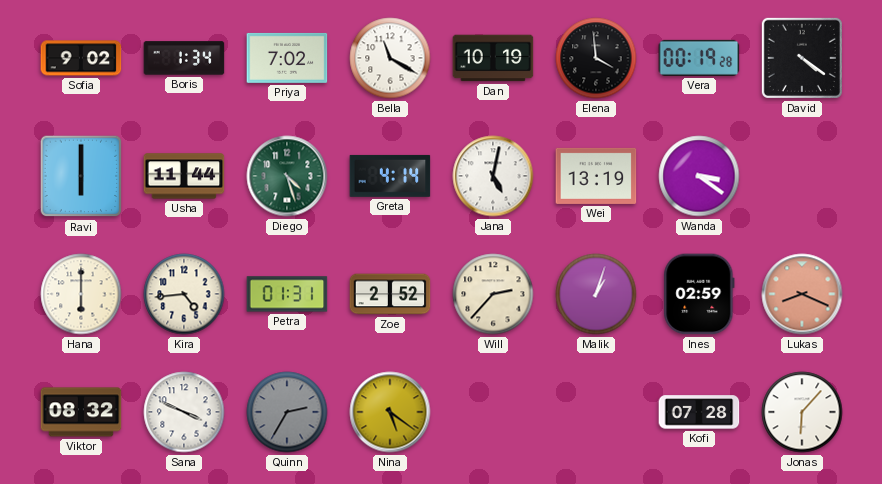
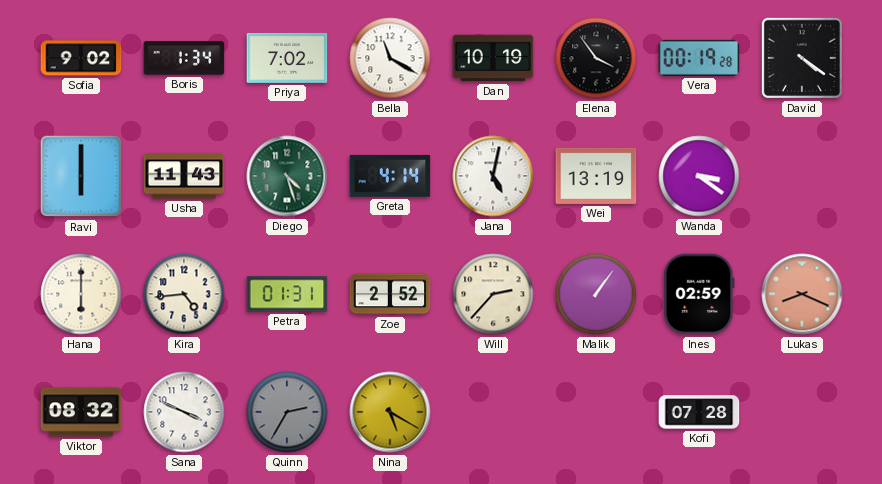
Elena: 3:59 -> 3:54
Usha: 11:44 -> 11:43
Malik: 1:03 -> 1:06
Nina: 5:21 -> 5:20
Jonas: 6:07 -> none
